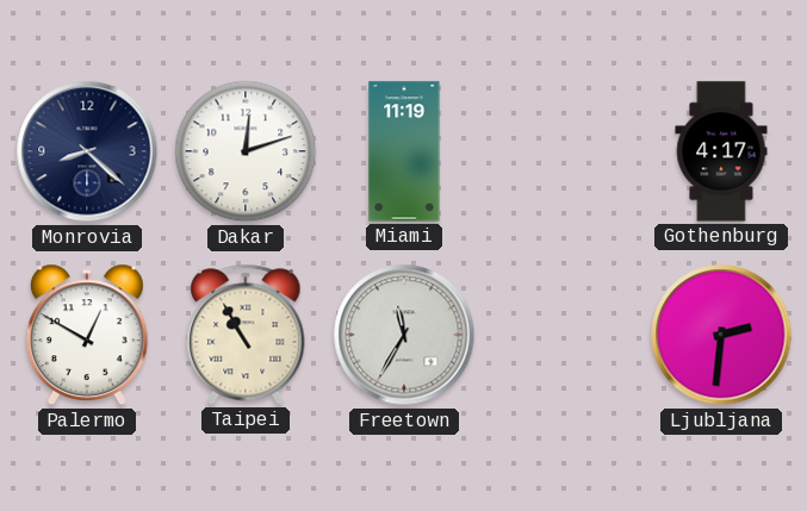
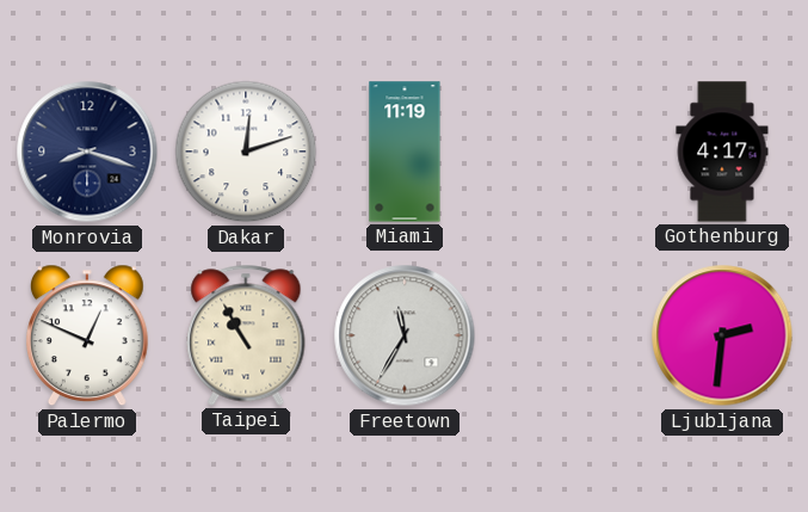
Monrovia: 8:22 -> 8:18
Palermo: 12:50 -> 12:49
